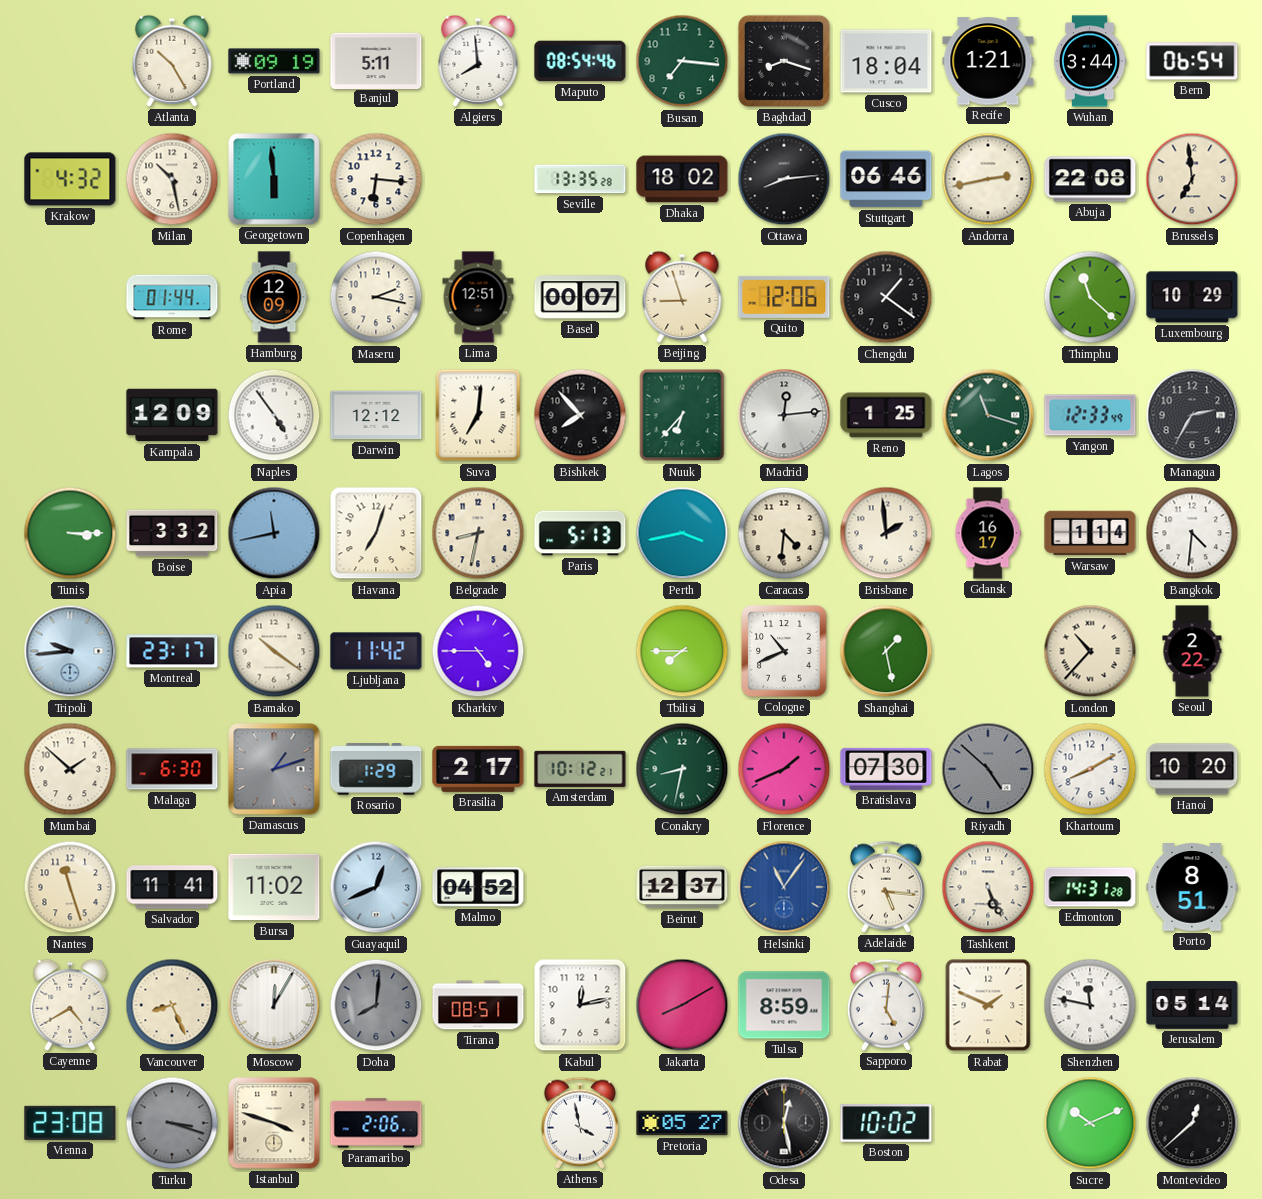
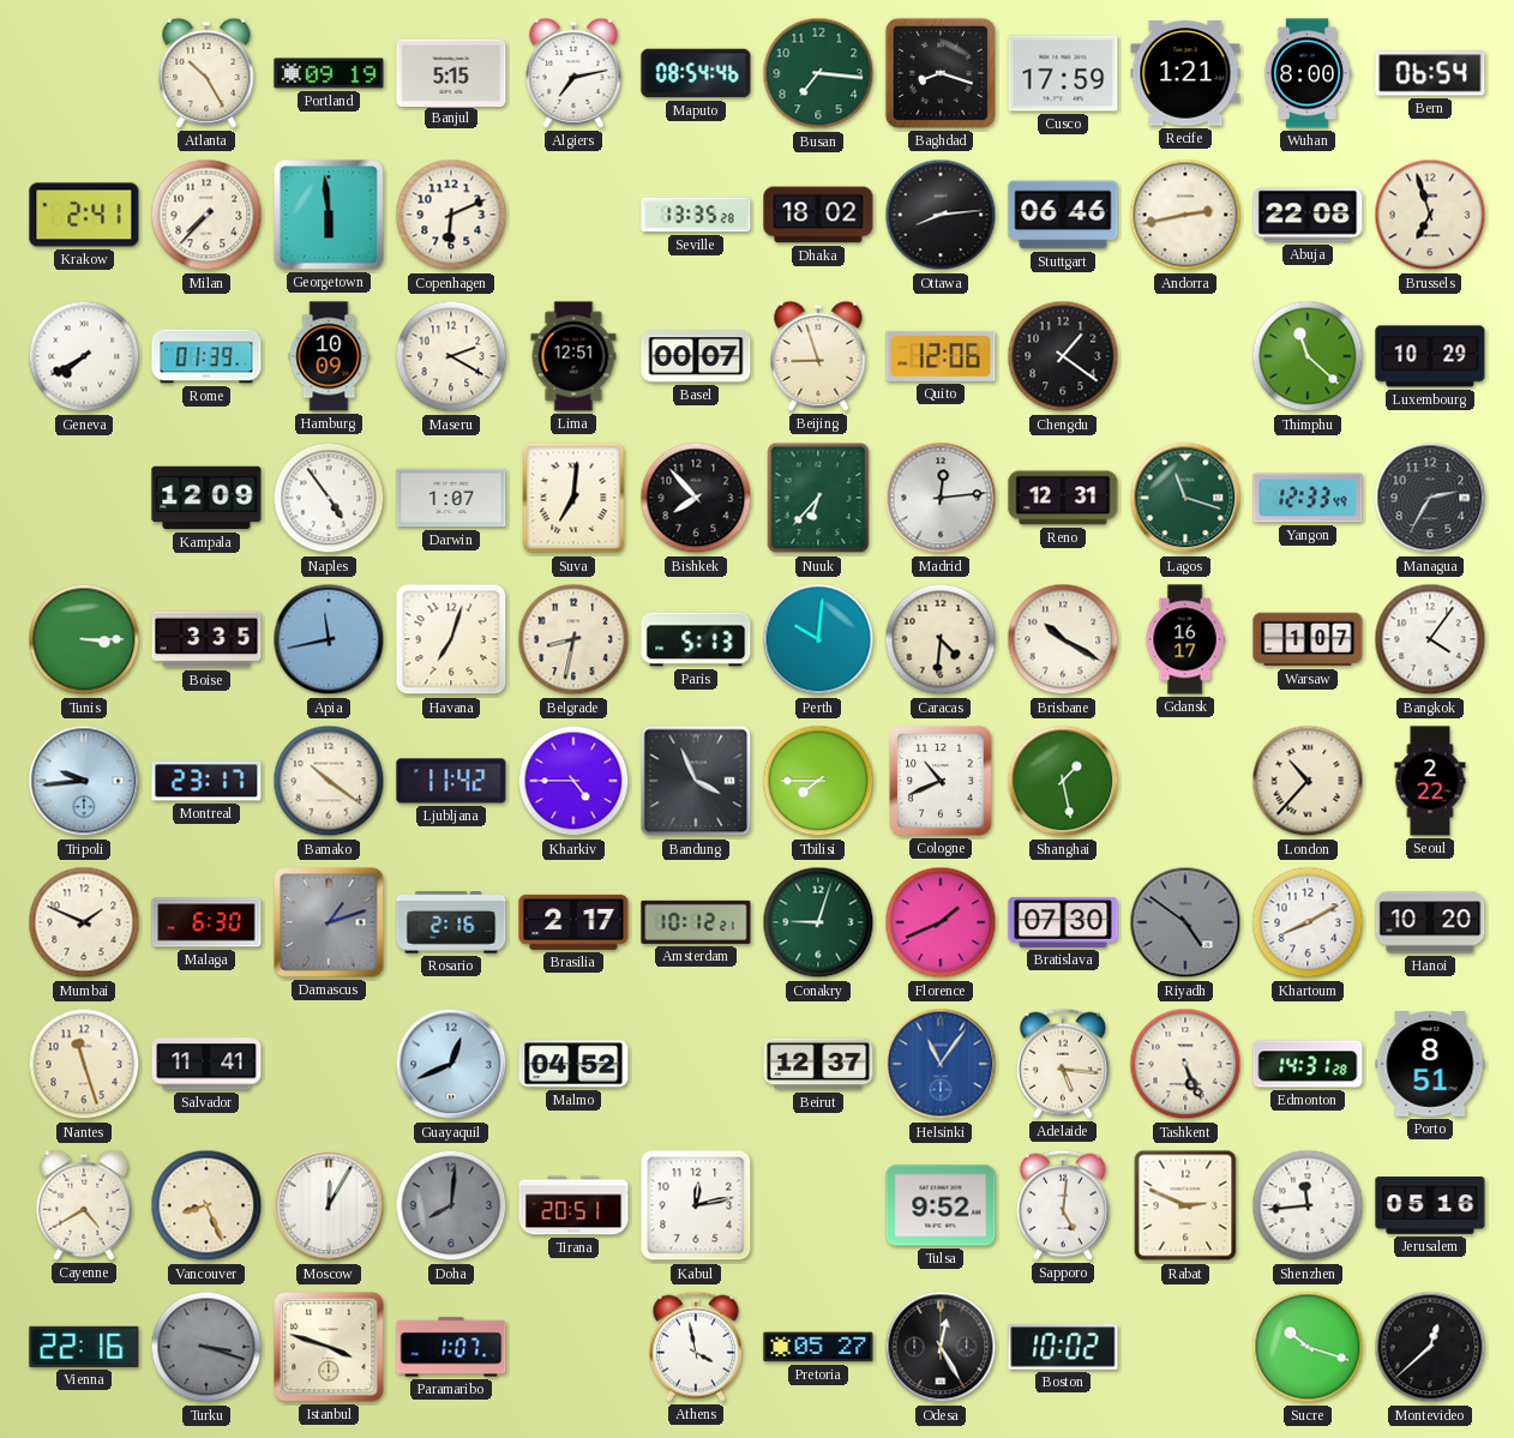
Banjul: 5:11 -> 5:15
Algiers: 7:59 -> 7:13
Cusco: 18:04 -> 17:59
Wuhan: 3:44 -> 8:00
Krakow: 4:32 -> 2:41
Milan: 10:28 -> 7:37
Copenhagen: 6:16 -> 6:11
Brussels: 6:59 -> 6:57
Geneva: none -> 7:40
Rome: 01:44 -> 01:39
Hamburg: 12:09 -> 10:09
Maseru: 2:17 -> 2:20
Darwin: 12:12 -> 1:07
Reno: 1:25 -> 12:31
Boise: 3:32 -> 3:35
Perth: 3:43 -> 10:01
Brisbane: 1:59 -> 10:20
Warsaw: 1:14 -> 1:07
Bangkok: 4:31 -> 4:06
Bandung: none -> 3:56
Mumbai: 1:52 -> 1:49
Rosario: 1:29 -> 2:16
Conakry: 8:32 -> 9:03
Riyadh: 4:52 -> 4:51
Bursa: 11:02 -> none
Tirana: 08:51 -> 20:51
Jakarta: 8:10 -> none
Tulsa: 8:59 -> 9:52
Rabat: 1:49 -> 2:49
Shenzhen: 11:47 -> 11:44
Jerusalem: 05:14 -> 05:16
Vienna: 23:08 -> 22:16
Paramaribo: 2:06 -> 1:07
Odesa: 12:28 -> 12:25
Sucre: 10:11 -> 10:18
